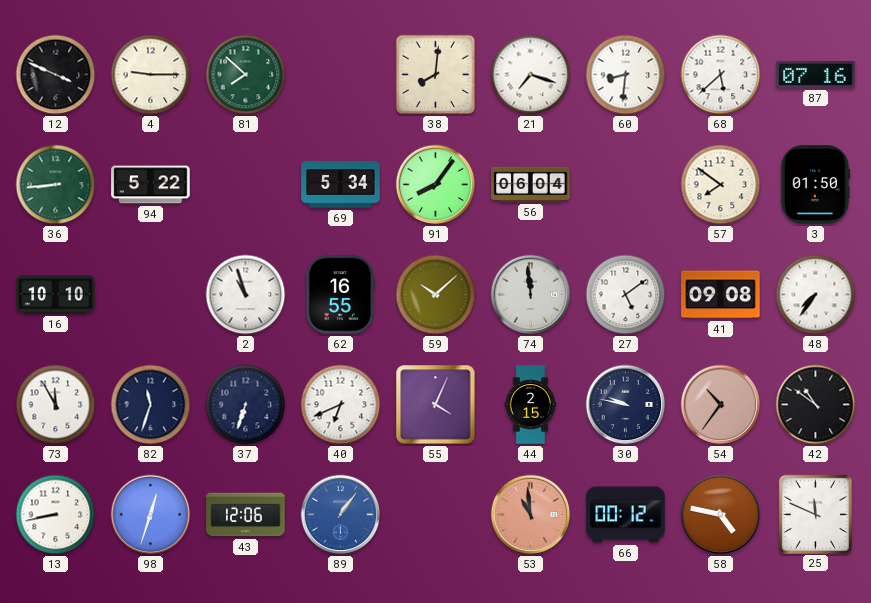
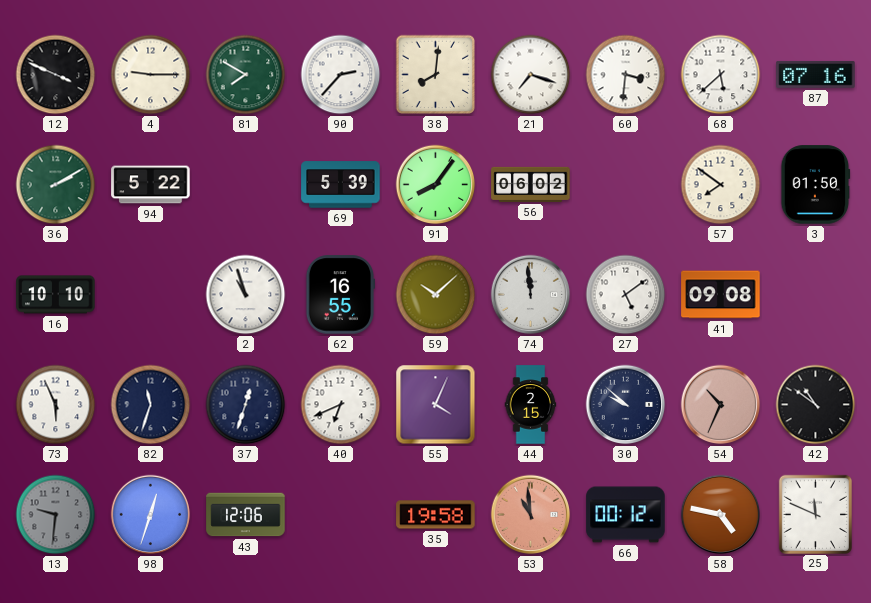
81: 7:52 -> 7:50
90: none -> 2:37
60: 8:31 -> 3:31
36: 8:44 -> 2:10
69: 5:34 -> 5:39
56: 06:04 -> 06:02
48: 7:36 -> none
73: 11:55 -> 5:56
37: 6:33 -> 12:33
30: 9:47 -> 9:52
54: 10:36 -> 10:34
13: 8:43 -> 9:31
13 dial: white -> grey
89: 1:06 -> none
35: none -> 19:58
